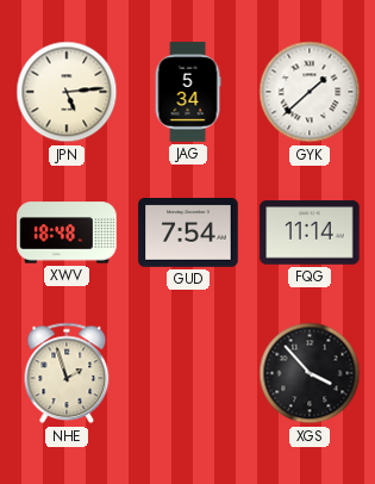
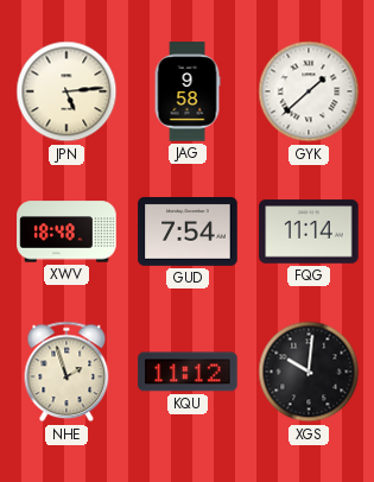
JAG: 5:34 -> 9:58
KQU: none -> 11:12
XGS: 3:53 -> 10:01
